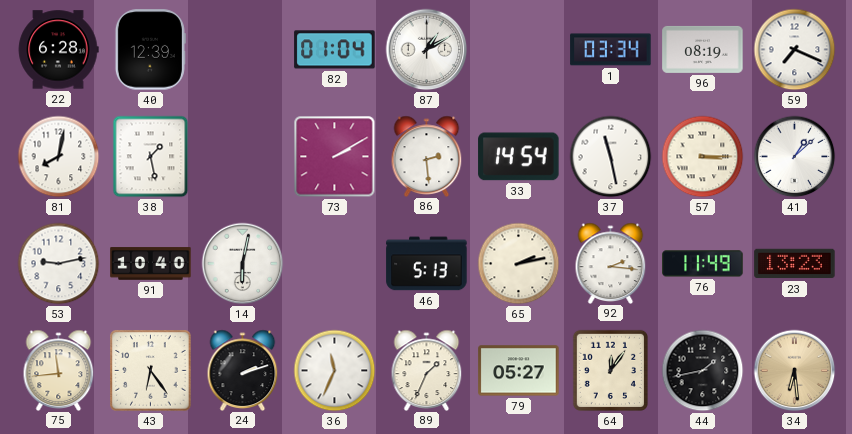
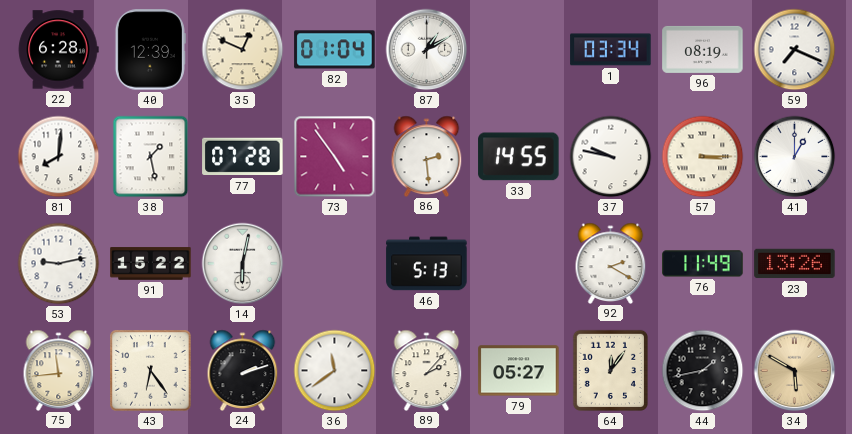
35: none -> 12:49
81: 8:02 -> 8:01
77: none -> 07:28
73: 2:10 -> 4:54
33: 14:54 -> 14:55
37: 11:28 -> 9:47
41: 1:08 -> 1:00
91: 10:40 -> 15:22
65: 2:13 -> none
92: 2:16 -> 2:20
23: 13:23 -> 13:26
36: 11:34 -> 11:39
89: 1:34 -> 2:07
34: 6:29 -> 5:50
